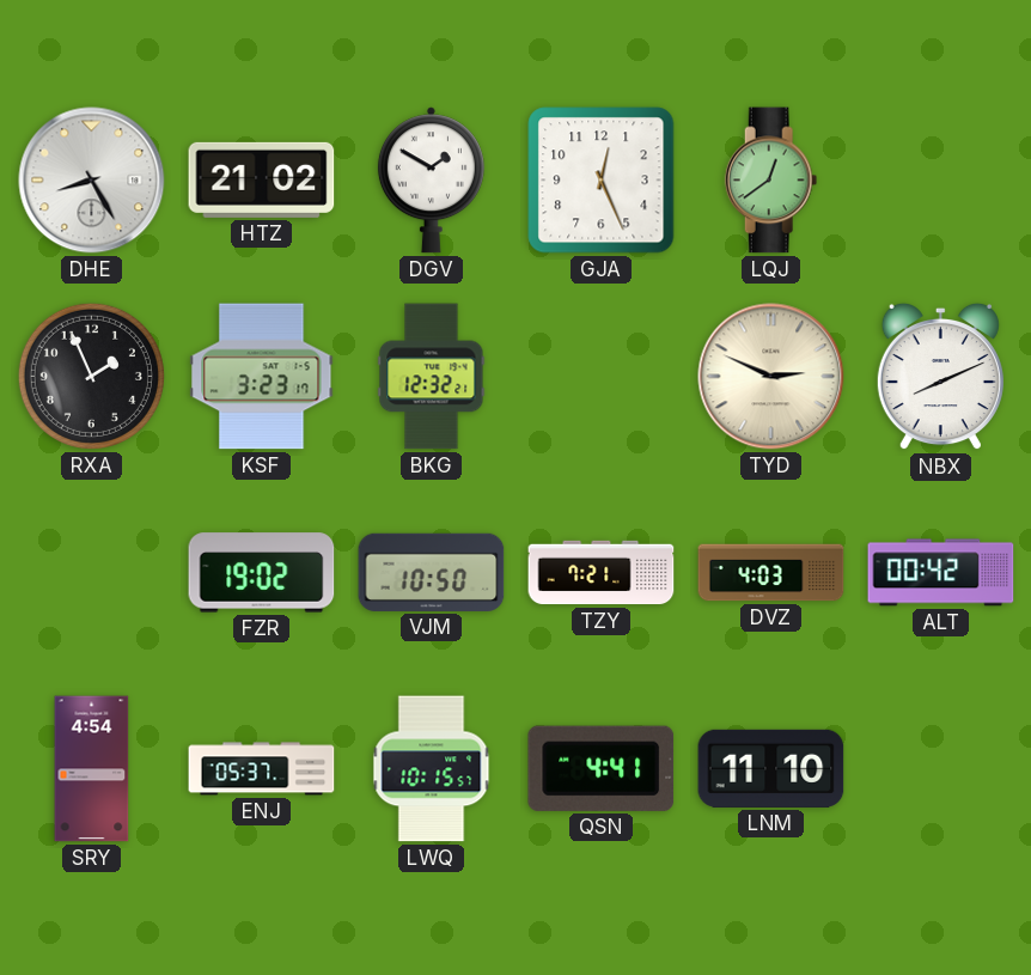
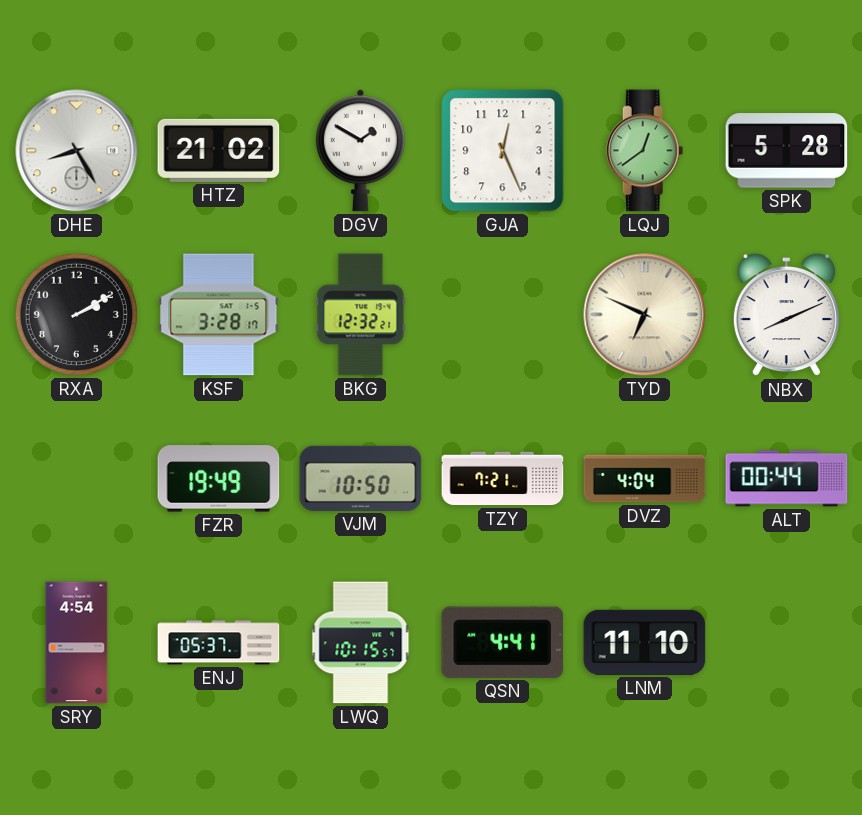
SPK: none -> 5:28
RXA: 1:56 -> 2:10
KSF: 3:23 -> 3:28
TYD: 2:49 -> 6:49
FZR: 19:02 -> 19:49
DVZ: 4:03 -> 4:04
ALT: 00:42 -> 00:44
